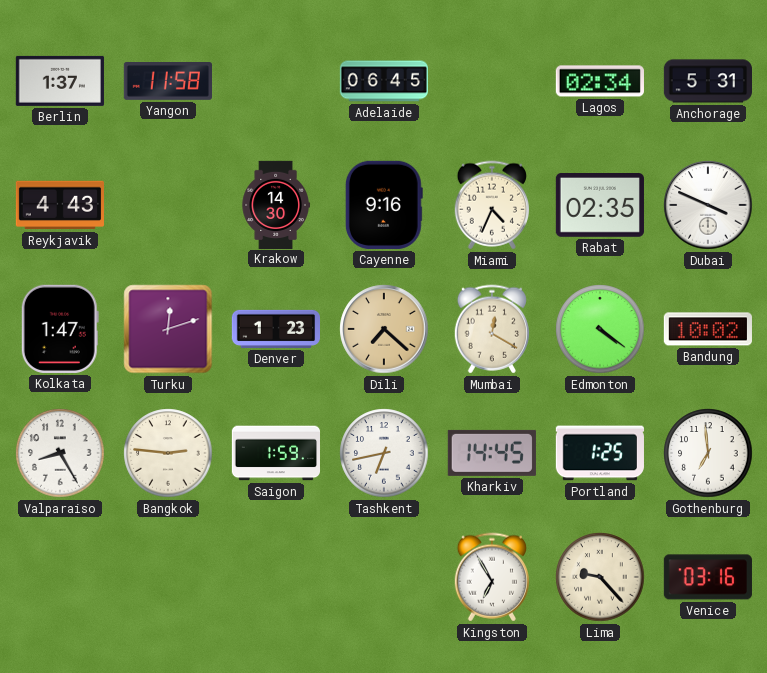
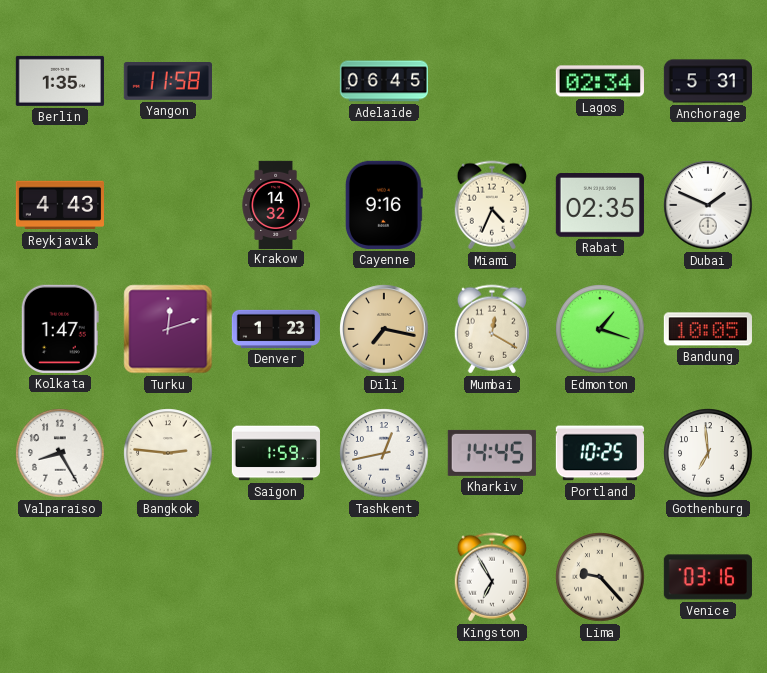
Berlin: 1:37 -> 1:35
Krakow: 14:30 -> 14:32
Dubai: 3:49 -> 1:49
Dili: 7:22 -> 7:17
Edmonton: 4:21 -> 1:18
Bandung: 10:02 -> 10:05
Tashkent: 6:43 -> 12:43
Portland: 1:25 -> 10:25
